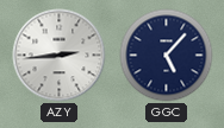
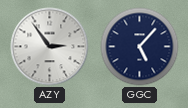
AZY: 2:44 -> 2:54
